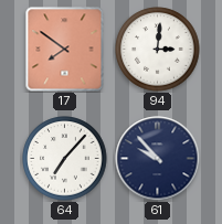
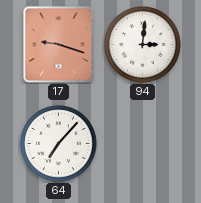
17: 7:51 -> 9:18
61: 9:53 -> none
